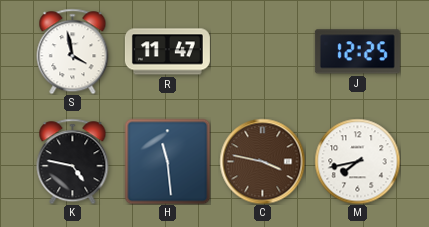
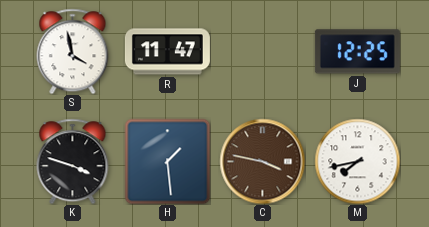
K: 4:47 -> 3:48
H: 11:29 -> 1:29
